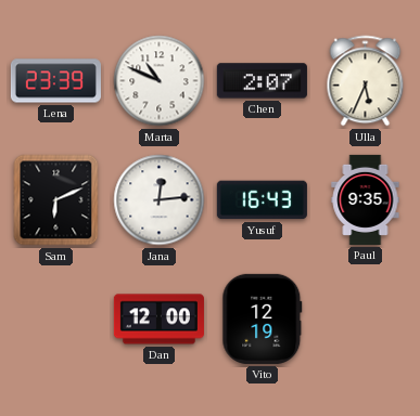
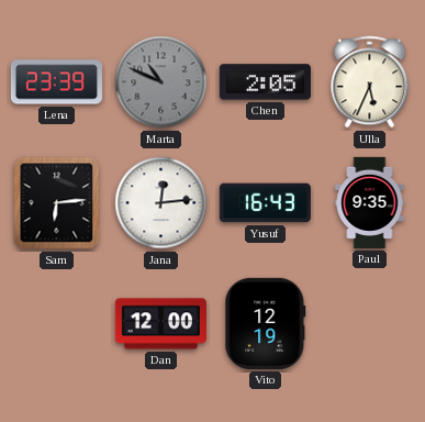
Marta dial: white -> grey
Chen: 2:07 -> 2:05
Sam: 6:11 -> 6:14
